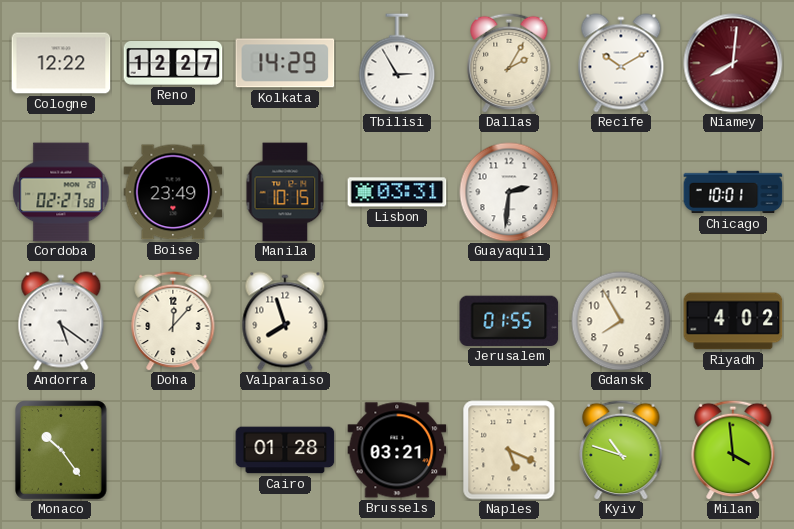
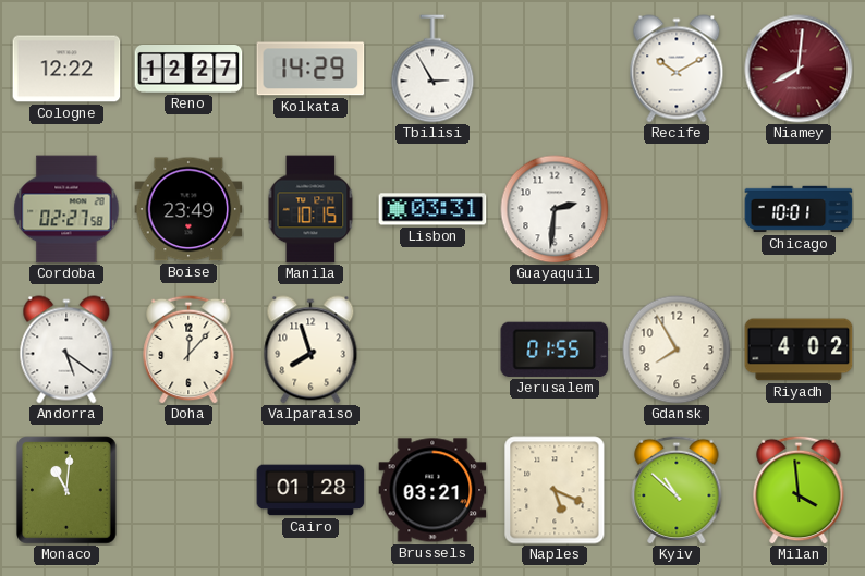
Dallas: 2:05 -> none
Monaco: 10:24 -> 11:01
Kyiv: 10:48 -> 10:52
